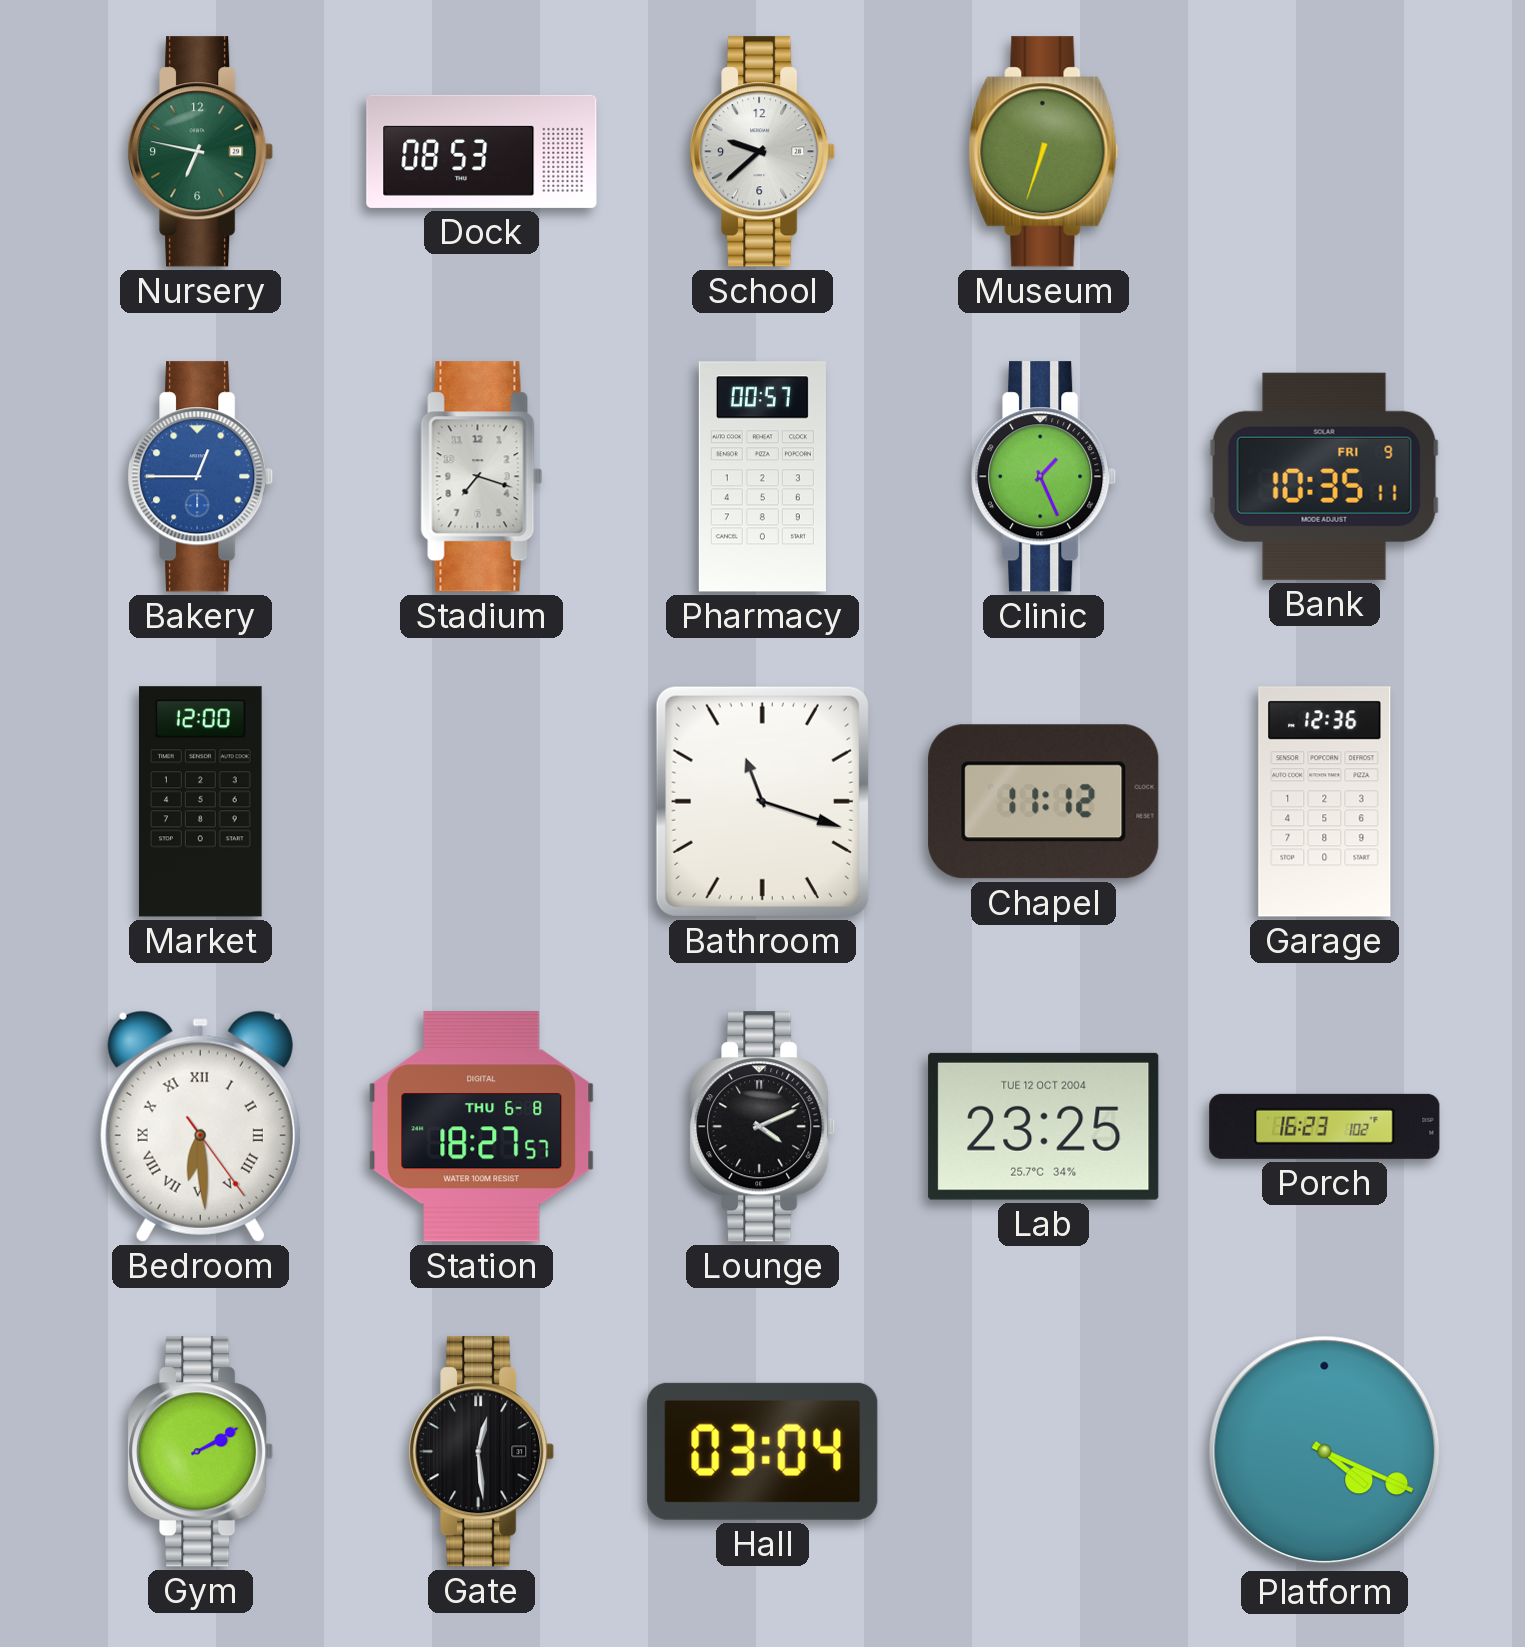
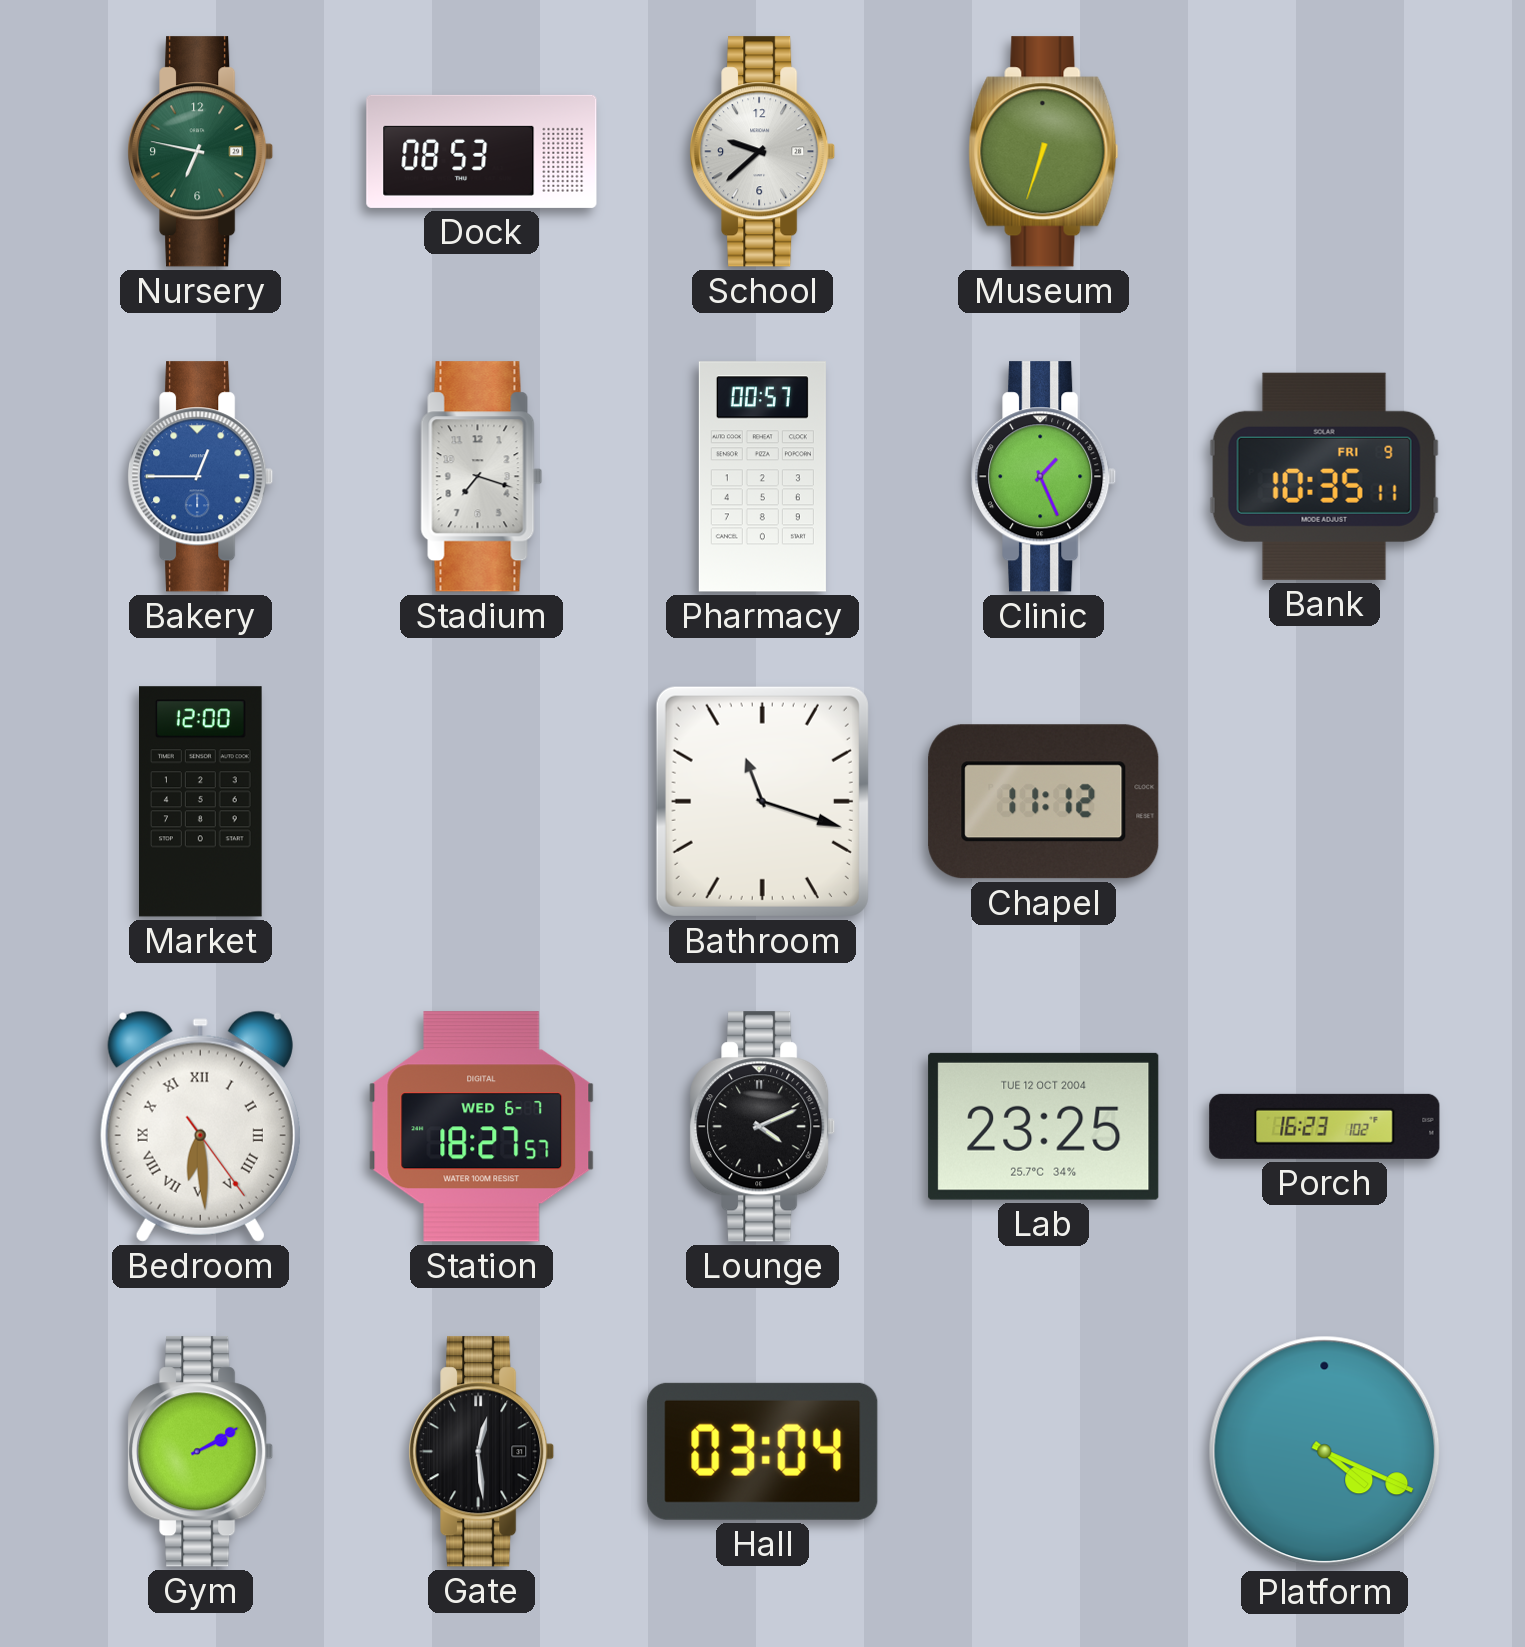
Garage: 12:36 -> none
Station date: THU 6-8 -> WED 6-7
